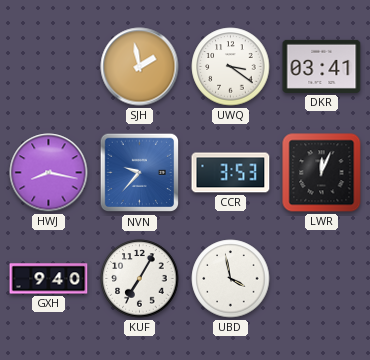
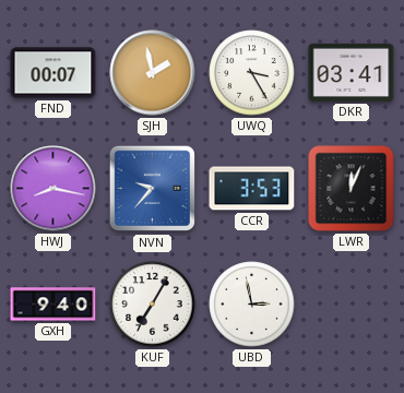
FND: none -> 00:07
UWQ: 3:21 -> 3:25
UBD: 3:58 -> 2:58
